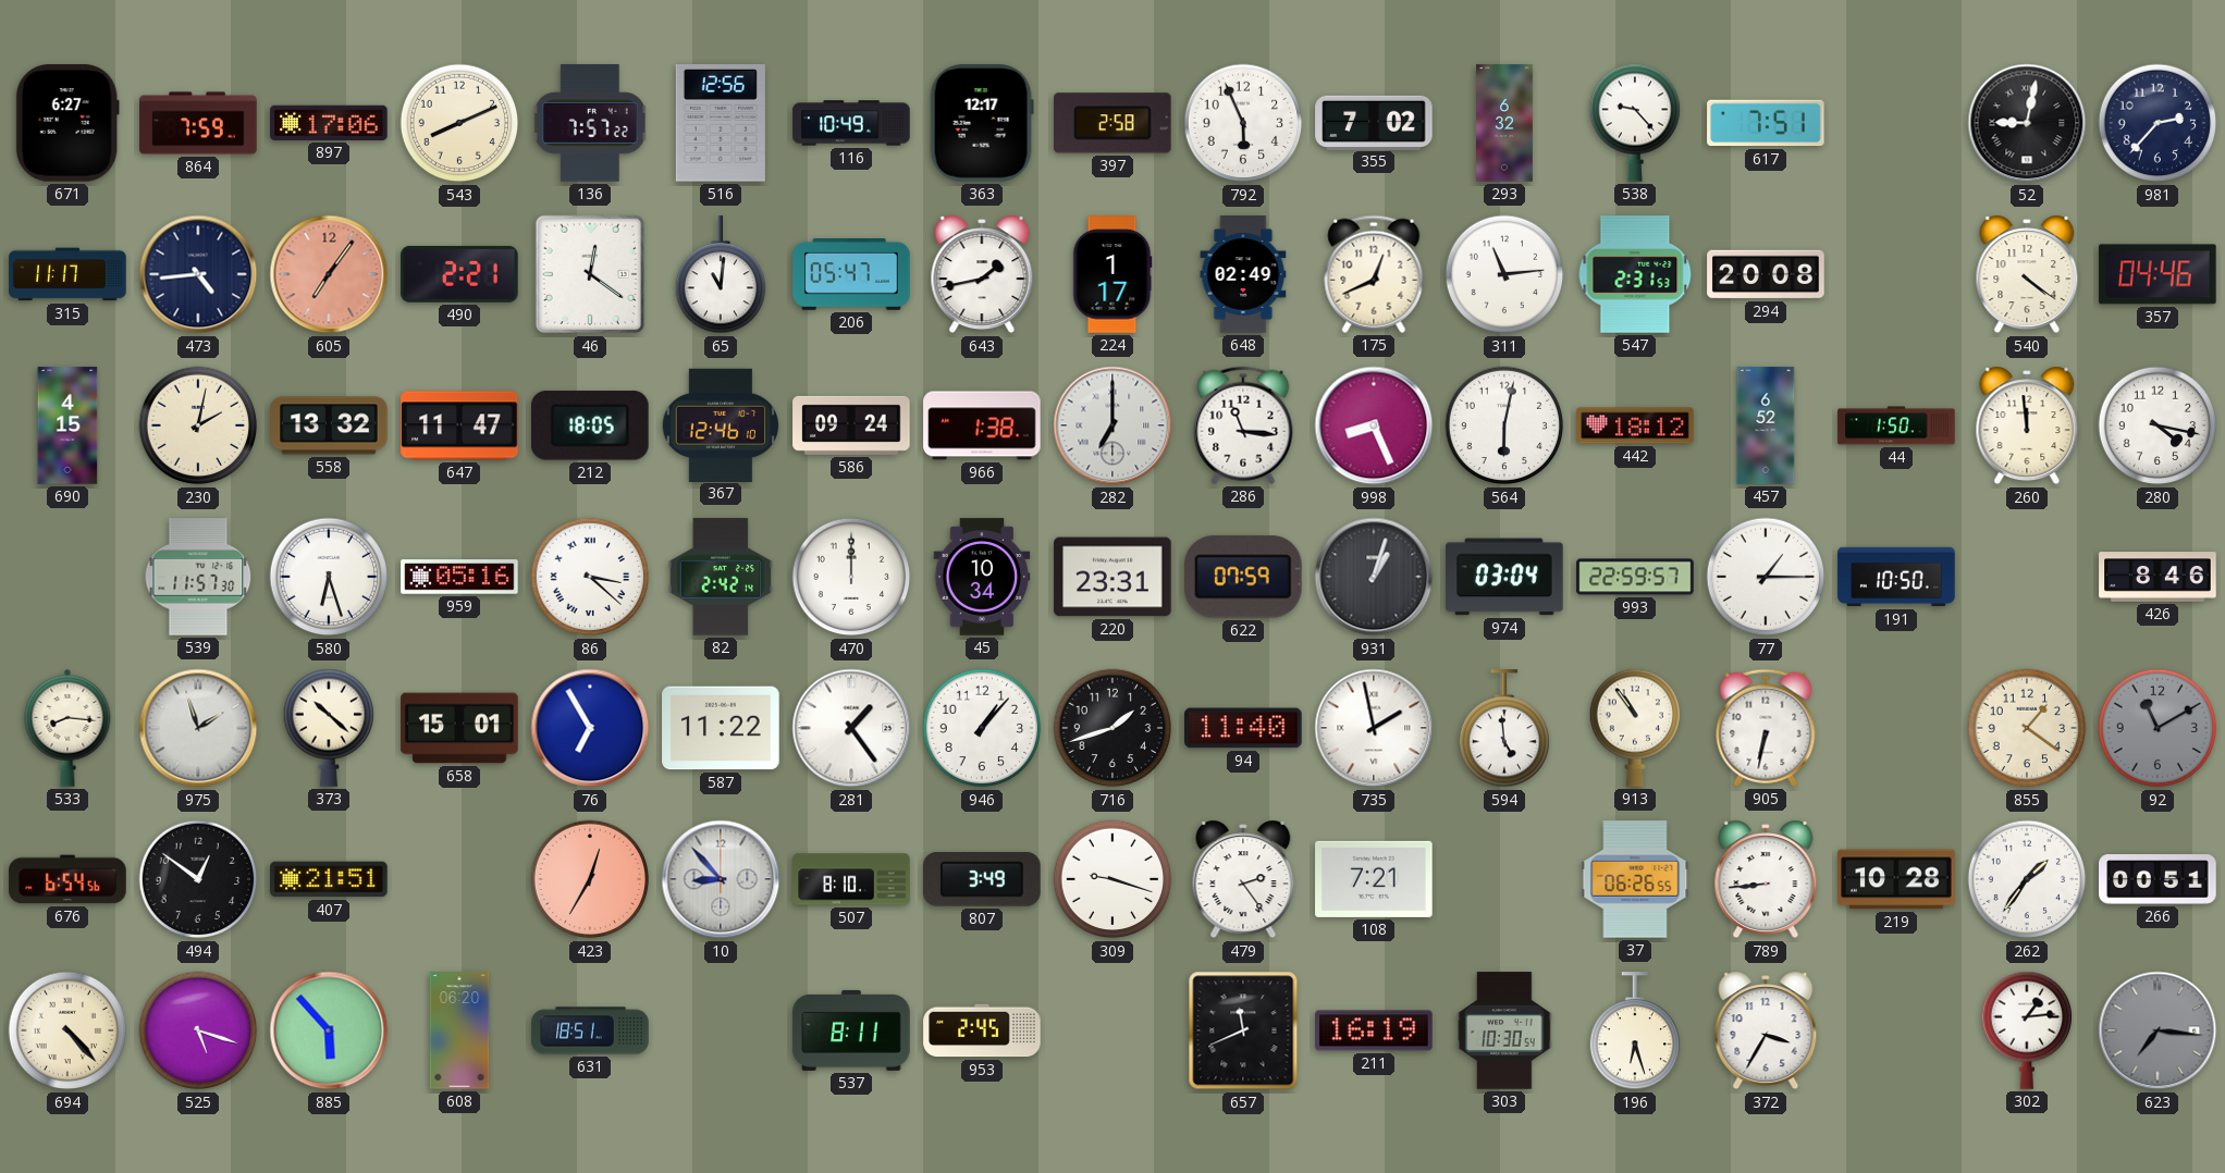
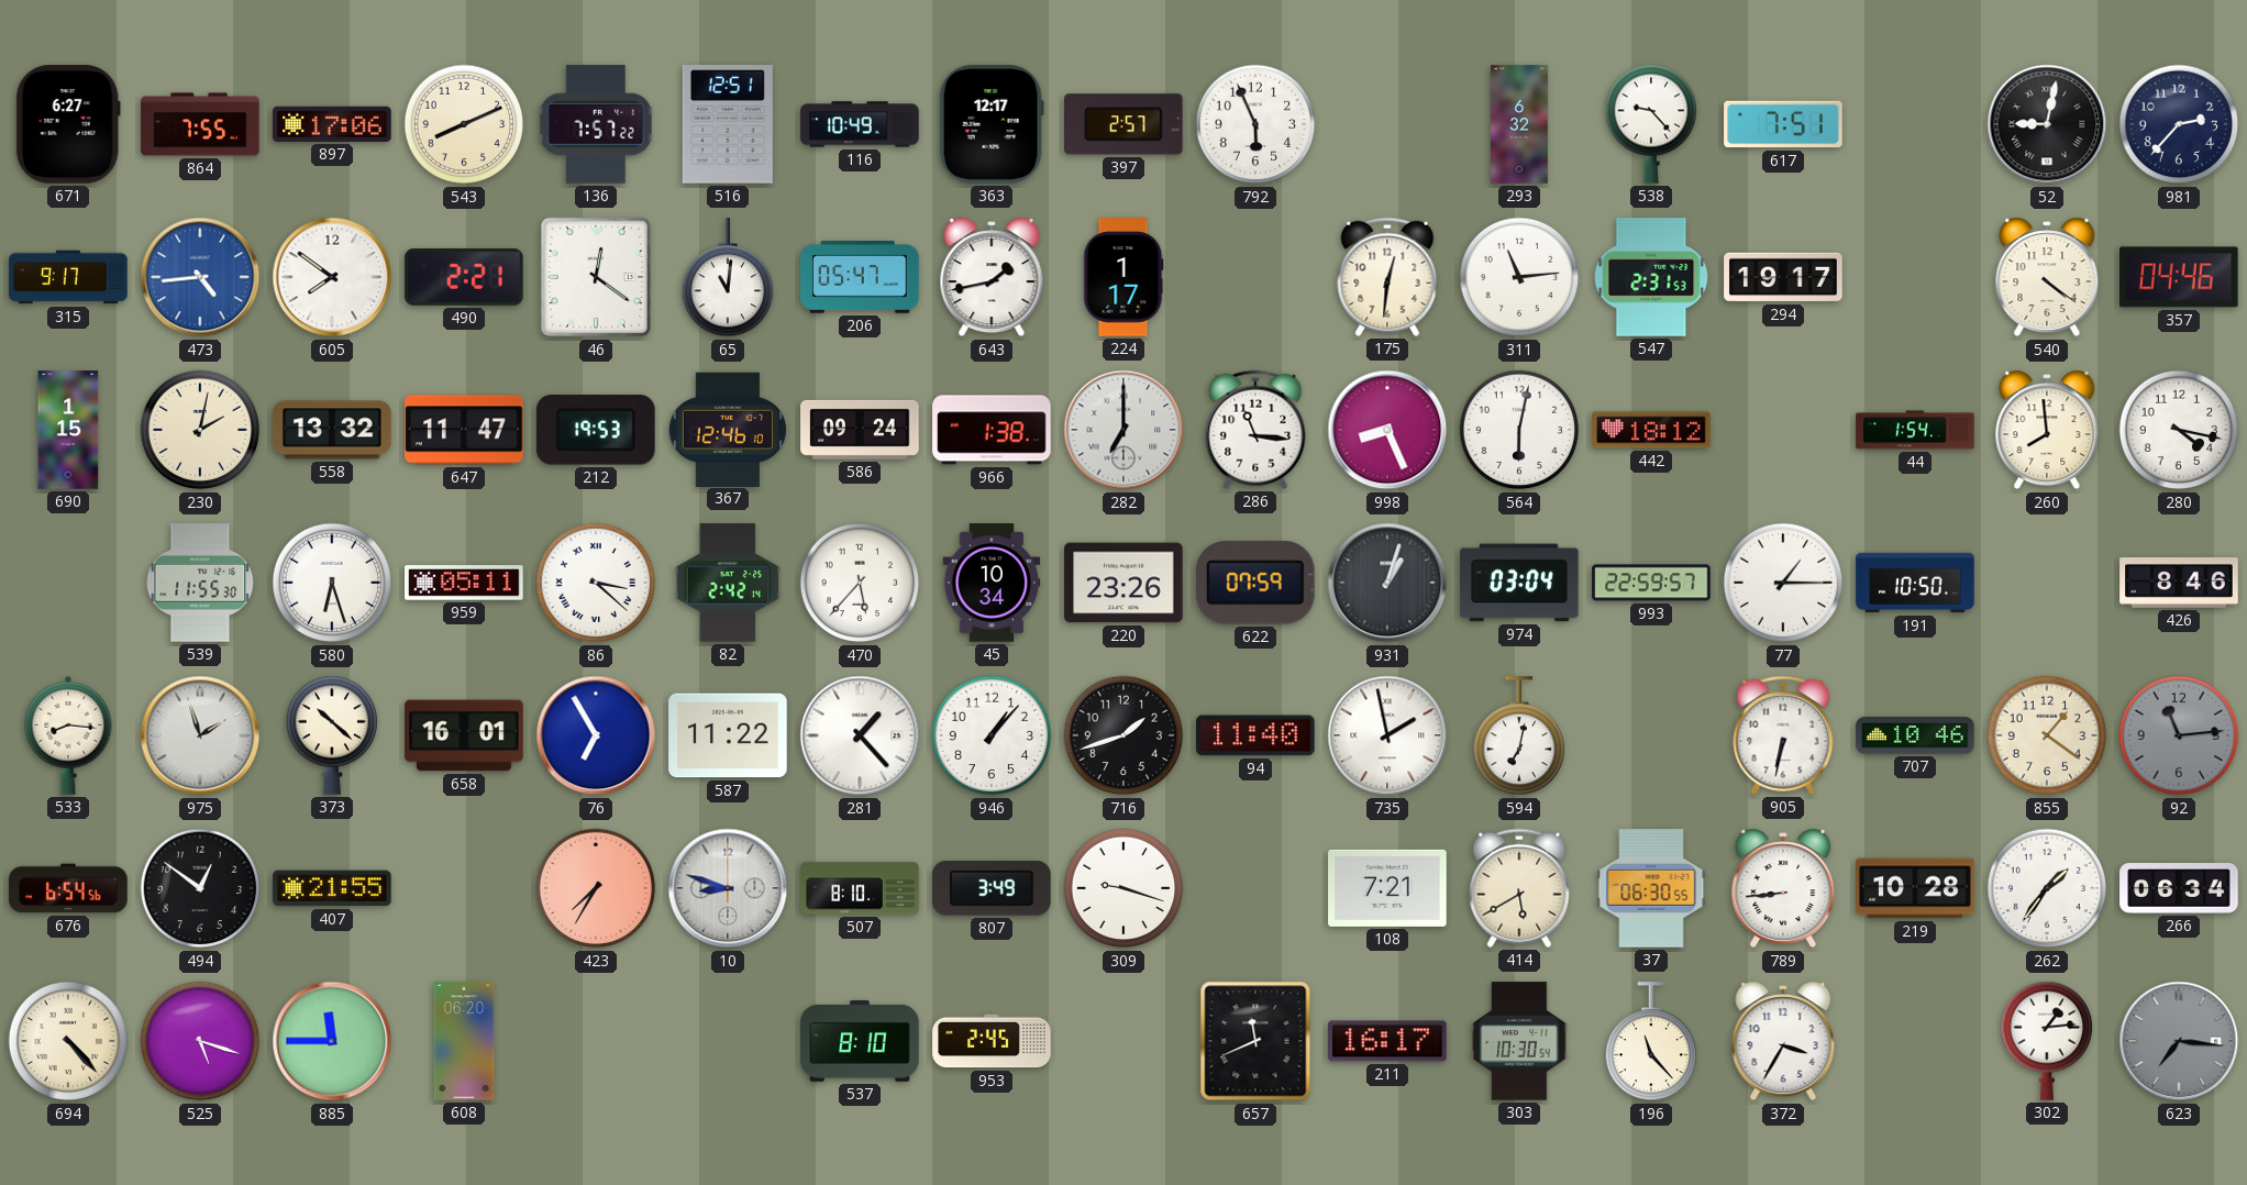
864: 7:59 -> 7:55
516: 12:56 -> 12:51
397: 2:58 -> 2:57
355: 7:02 -> none
315: 11:17 -> 9:17
473 dial: navy -> blue
605: 7:06 -> 7:51
605 dial: salmon -> white
648: 02:49 -> none
175: 12:41 -> 12:31
294: 20:08 -> 19:17
690: 4:15 -> 1:15
212: 18:05 -> 19:53
457: 6:52 -> none
44: 1:50 -> 1:54
260: 11:59 -> 7:59
539: 11:57 -> 11:55
959: 05:16 -> 05:11
470: 12:00 -> 5:37
220: 23:31 -> 23:26
658: 15:01 -> 16:01
281: 1:24 -> 1:23
594: 4:59 -> 7:02
913: 10:54 -> none
707: none -> 10:46
92: 11:10 -> 11:14
407: 21:51 -> 21:55
423: 12:35 -> 7:35
10: 8:53 -> 8:48
479: 2:24 -> none
414: none -> 5:40
37: 06:26 -> 06:30
266: 00:51 -> 06:34
885: 5:53 -> 11:45
631: 18:51 -> none
537: 8:11 -> 8:10
211: 16:19 -> 16:17
196: 6:27 -> 11:23
